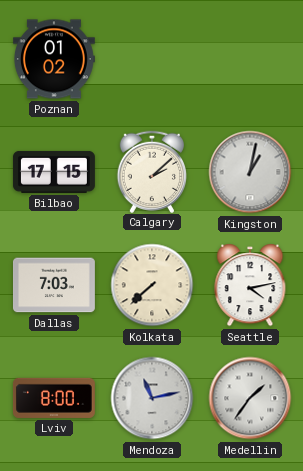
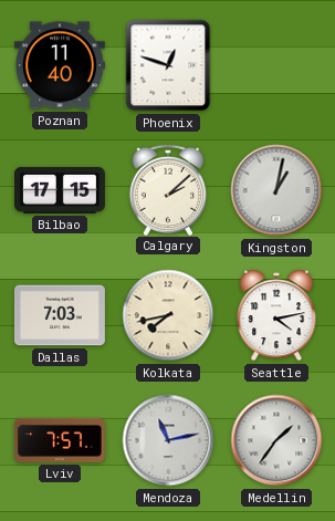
Poznan: 01:02 -> 11:40
Phoenix: none -> 12:48
Kolkata: 7:38 -> 7:43
Lviv: 8:00 -> 7:57
